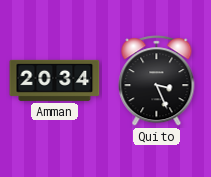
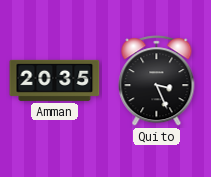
Amman: 20:34 -> 20:35
